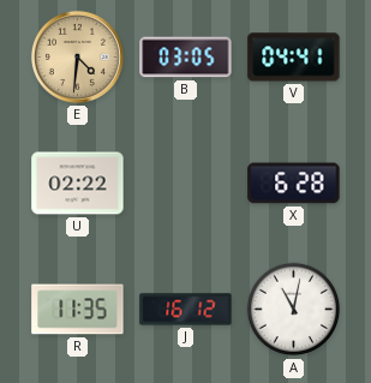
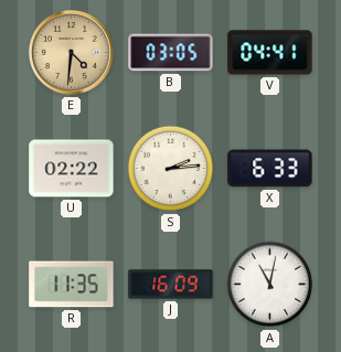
S: none -> 2:14
X: 6:28 -> 6:33
J: 16:12 -> 16:09
